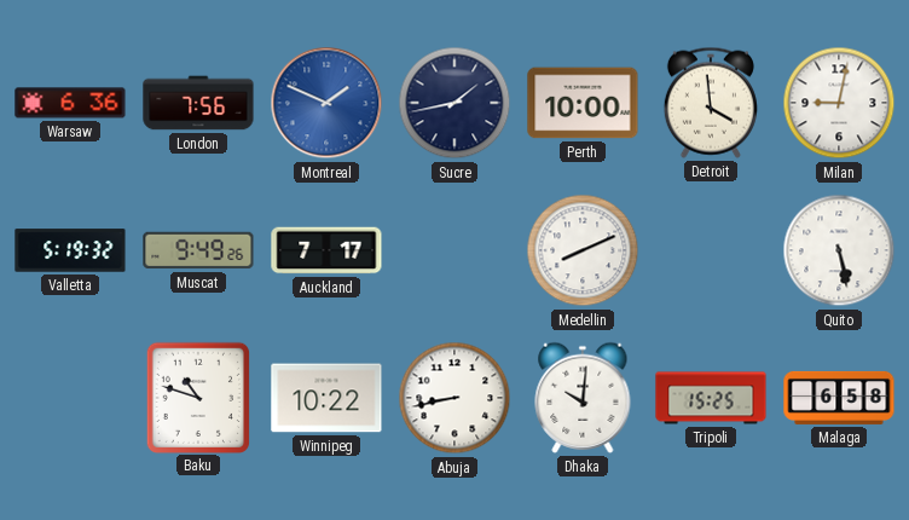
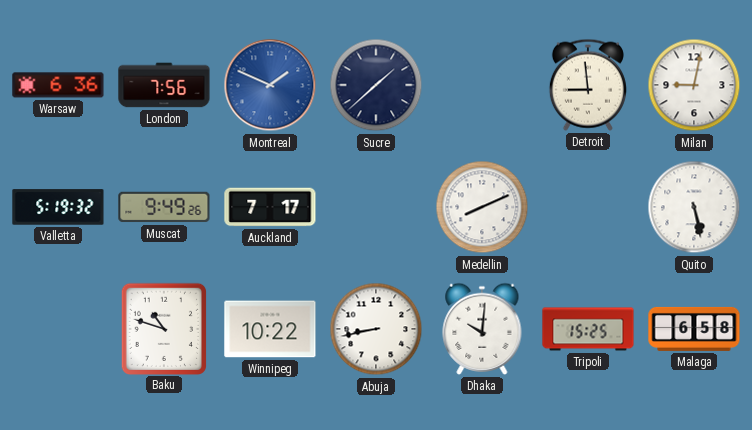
Sucre: 1:43 -> 1:38
Perth: 10:00 -> none
Detroit: 3:59 -> 8:59
